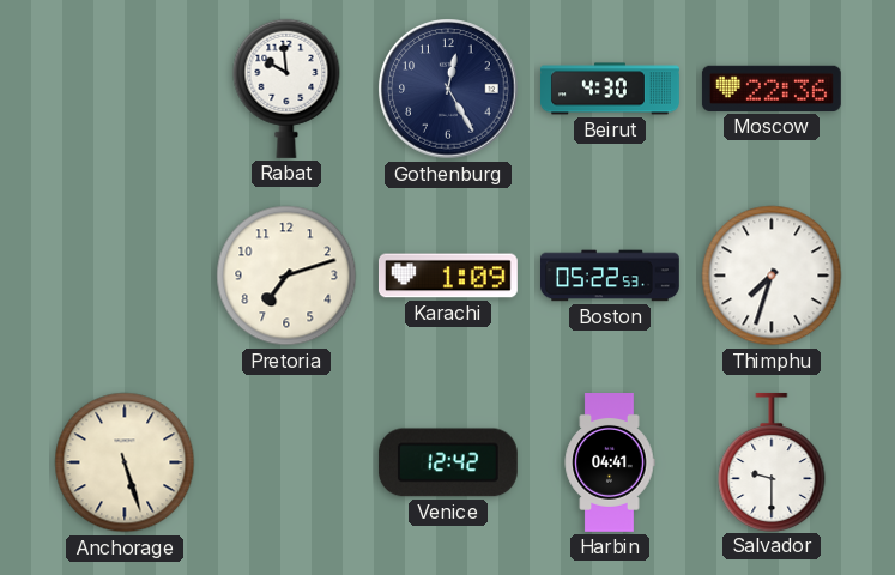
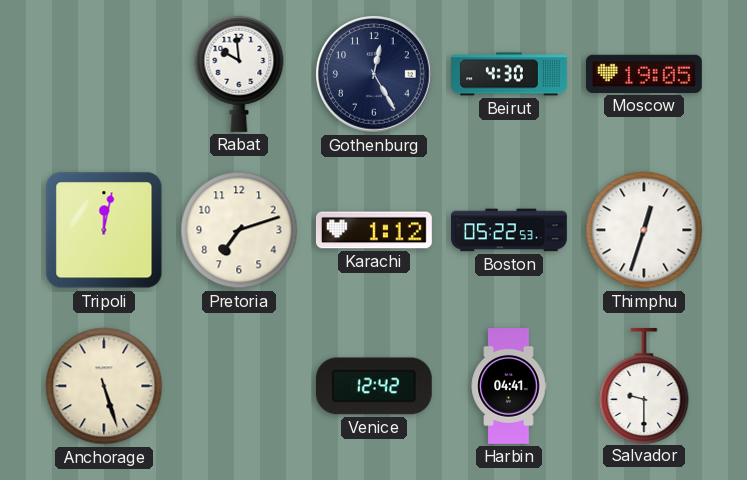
Moscow: 22:36 -> 19:05
Tripoli: none -> 12:02
Karachi: 1:09 -> 1:12
Thimphu: 7:33 -> 12:33
